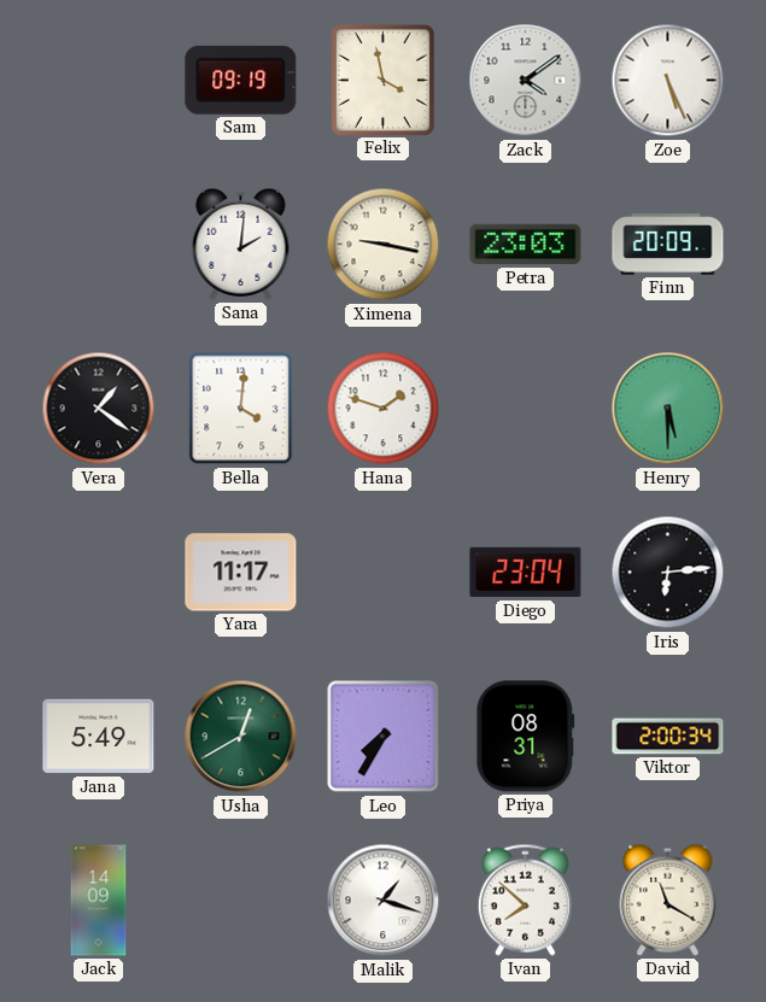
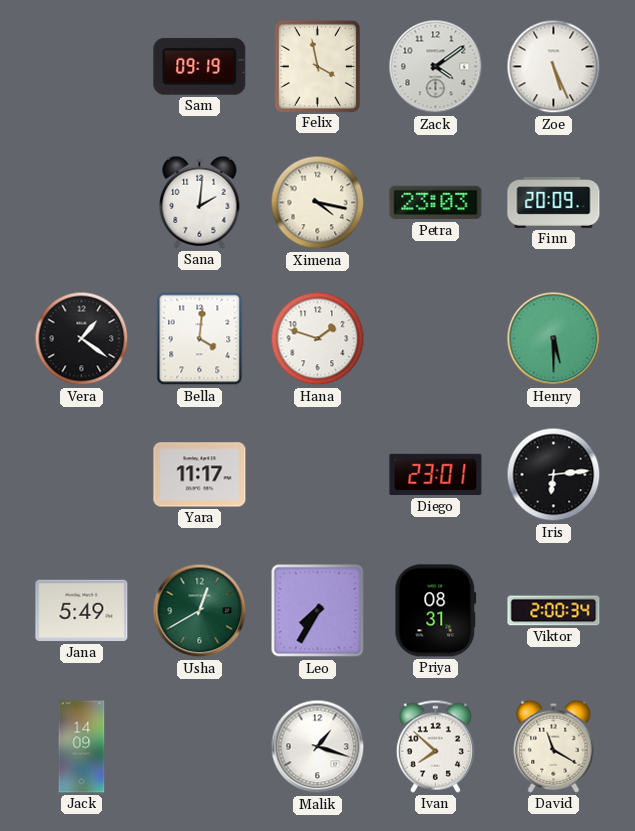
Ximena: 9:17 -> 4:17
Diego: 23:04 -> 23:01
